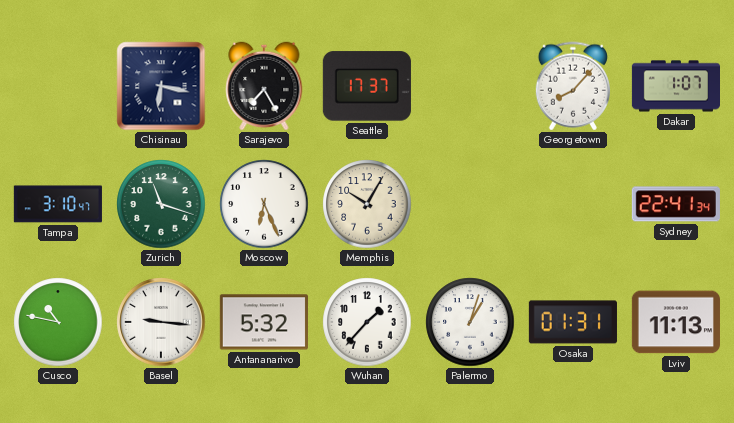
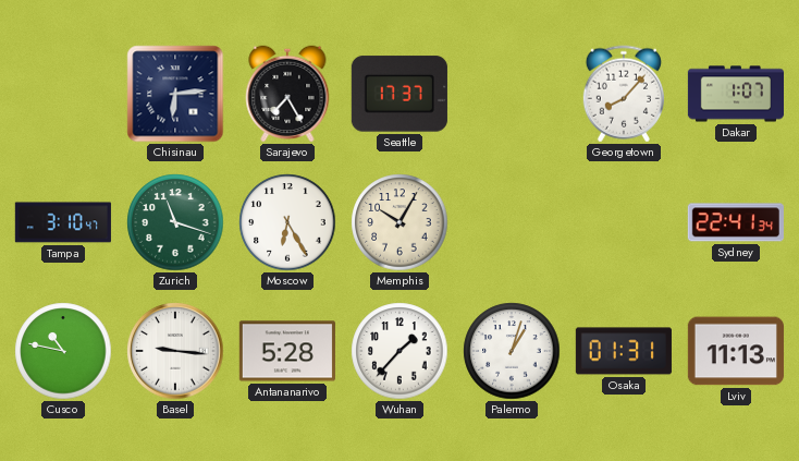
Chisinau: 6:17 -> 6:14
Moscow: 6:26 -> 6:25
Antananarivo: 5:32 -> 5:28
